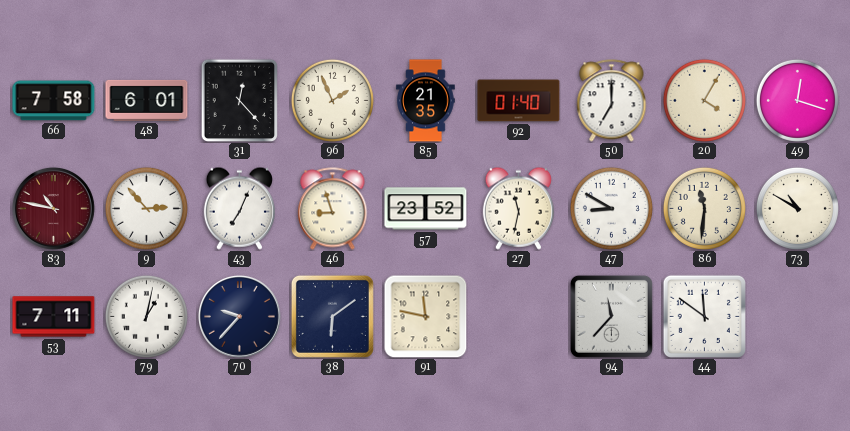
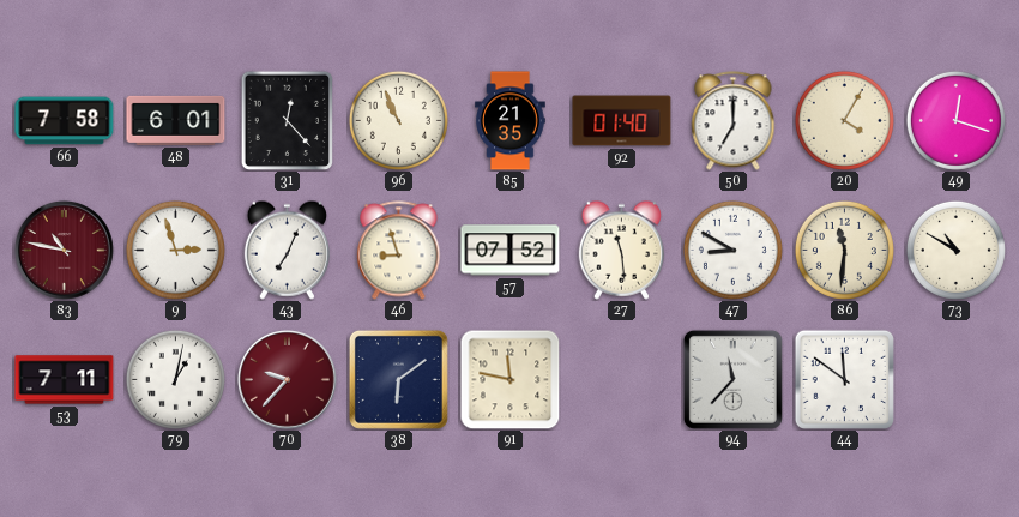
96: 1:56 -> 10:56
9: 2:53 -> 2:57
57: 23:52 -> 07:52
27: 11:32 -> 11:29
70 dial: navy -> burgundy
